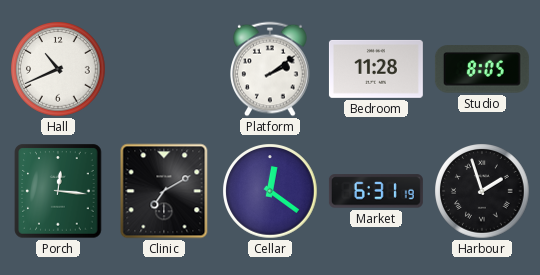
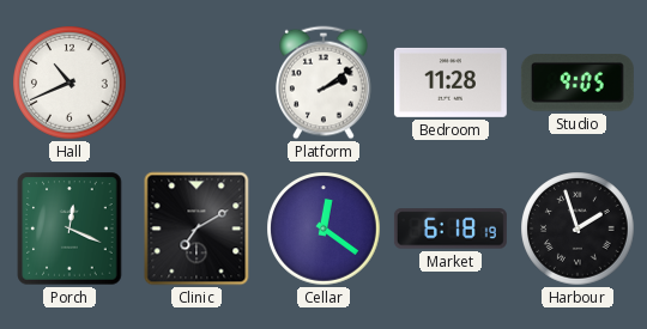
Studio: 8:05 -> 9:05
Porch: 12:16 -> 12:19
Market: 6:31 -> 6:18
